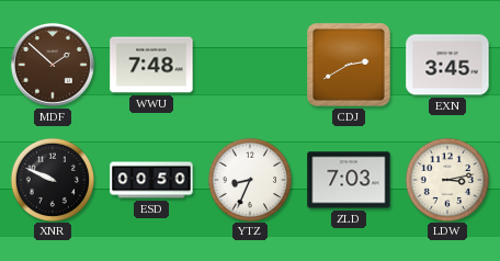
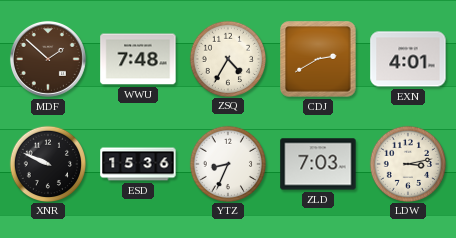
ZSQ: none -> 4:35
EXN: 3:45 -> 4:01
ESD: 00:50 -> 15:36
